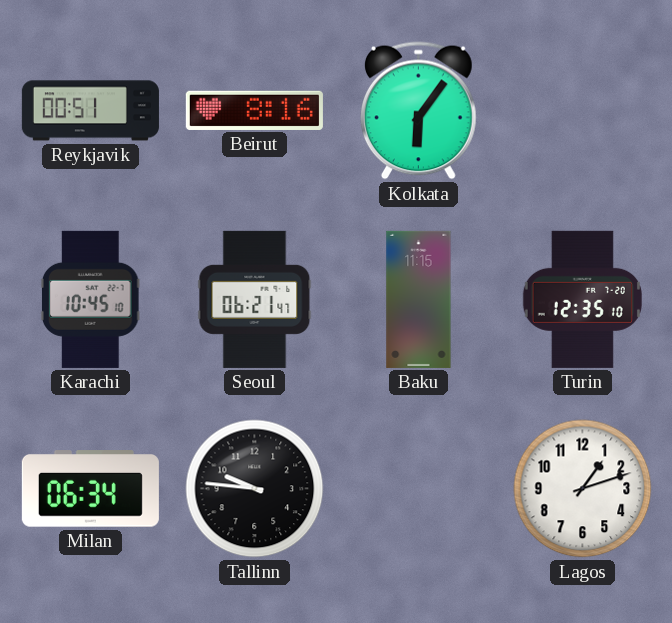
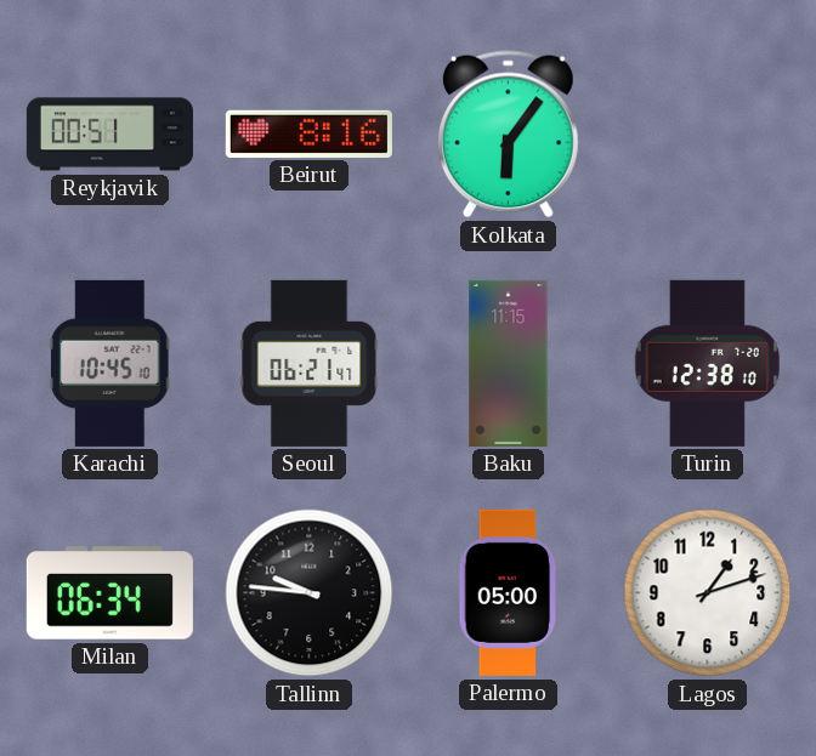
Turin: 12:35 -> 12:38
Palermo: none -> 05:00
